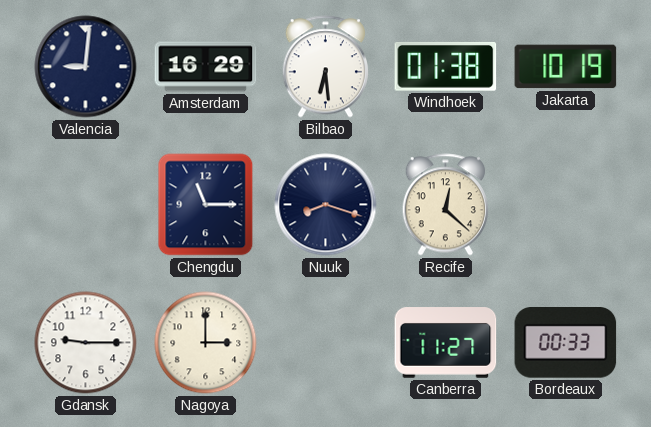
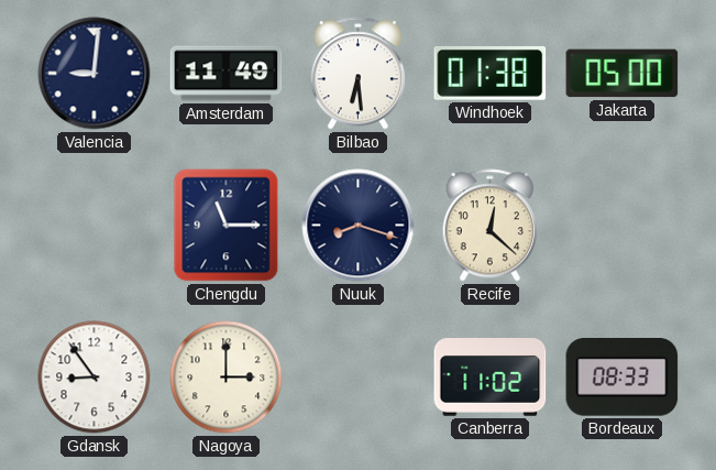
Amsterdam: 16:29 -> 11:49
Jakarta: 10:19 -> 05:00
Gdansk: 9:15 -> 8:54
Canberra: 11:27 -> 11:02
Bordeaux: 00:33 -> 08:33
